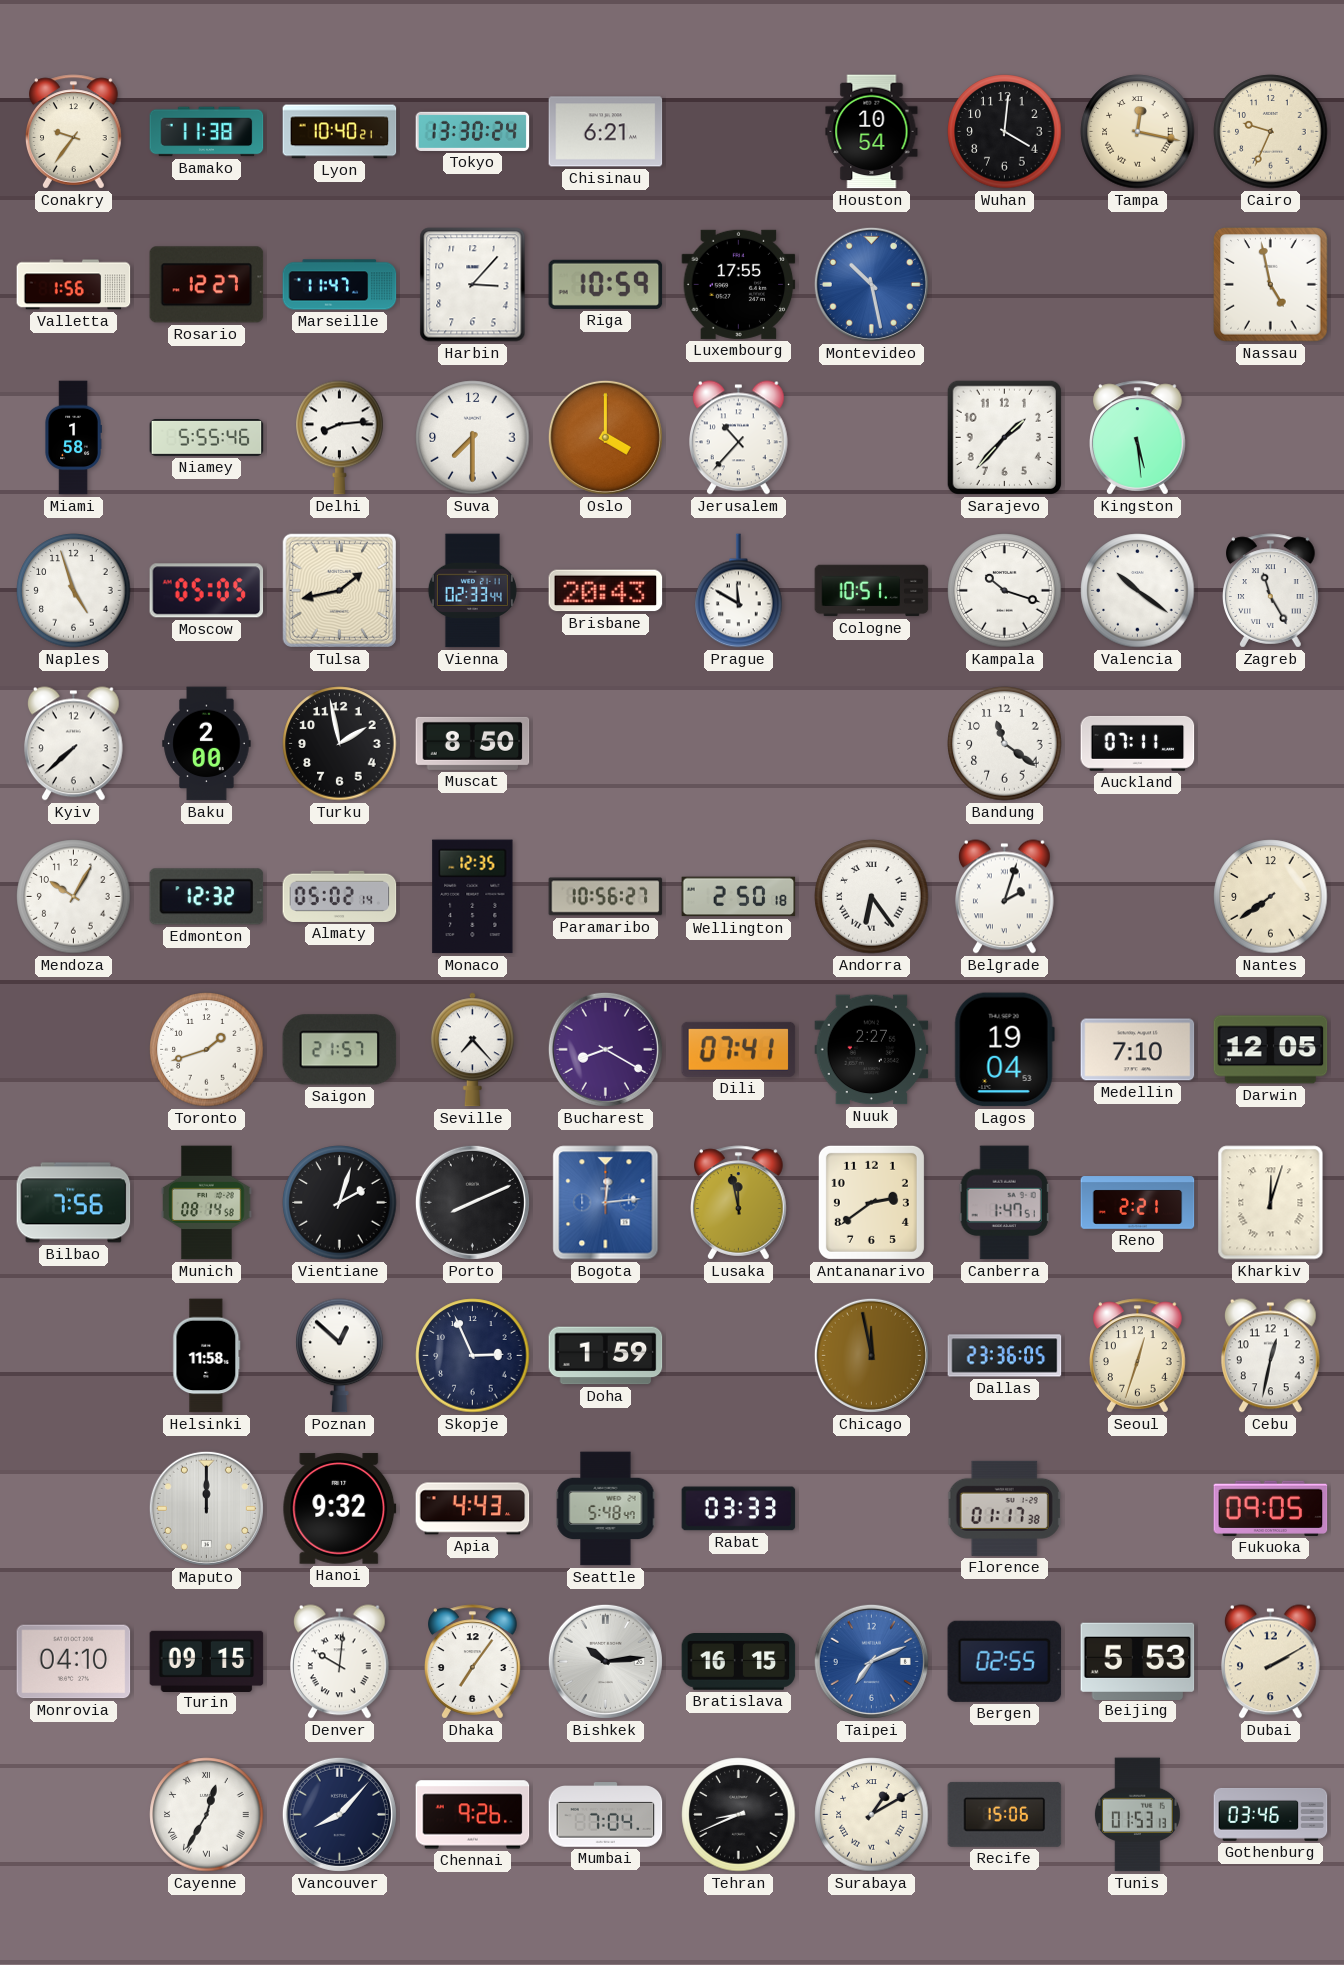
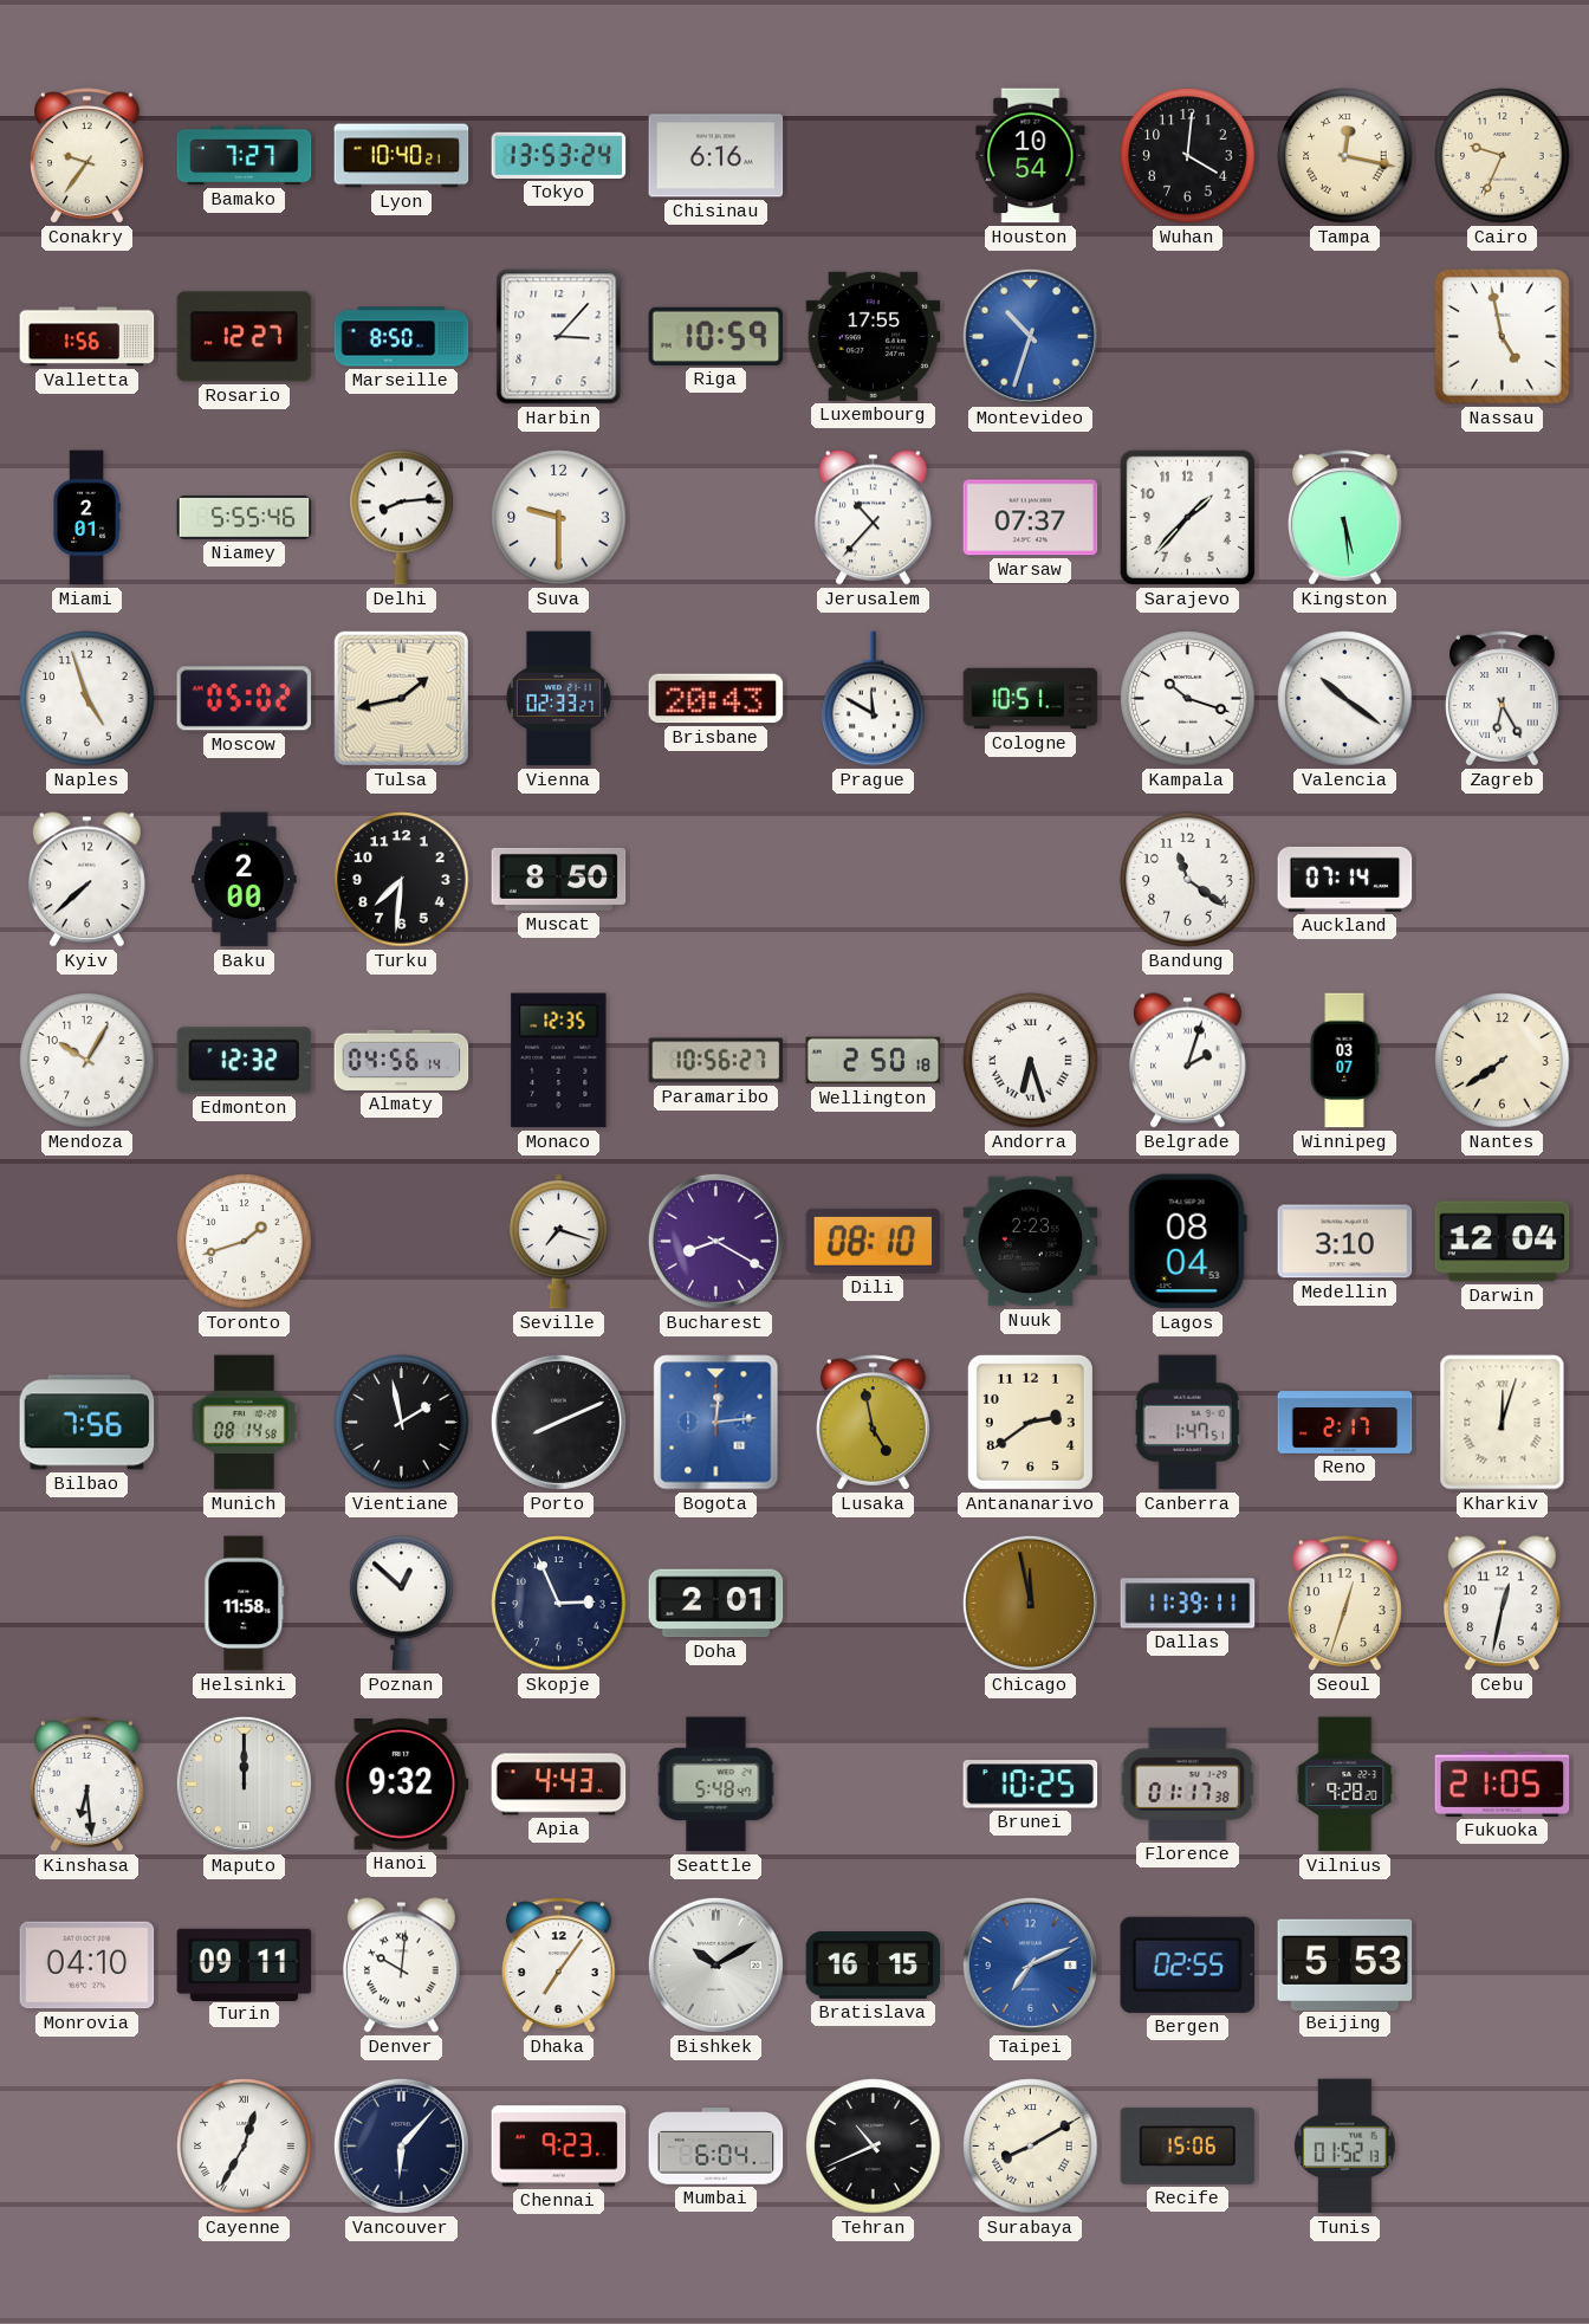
Bamako: 11:38 -> 7:27
Tokyo: 13:30 -> 13:53
Chisinau: 6:21 -> 6:16
Marseille: 11:47 -> 8:50
Montevideo: 10:28 -> 10:33
Miami: 1:58 -> 2:01
Suva: 7:30 -> 9:30
Oslo: 4:00 -> none
Warsaw: none -> 07:37
Moscow: 05:05 -> 05:02
Vienna: 02:33:44 -> 02:33:27
Zagreb: 11:25 -> 6:25
Turku: 1:58 -> 7:31
Auckland: 07:11 -> 07:14
Almaty: 05:02 -> 04:56
Andorra: 6:24 -> 6:27
Winnipeg: none -> 03:07
Saigon: 21:57 -> none
Seville: 7:23 -> 7:18
Dili: 07:41 -> 08:10
Nuuk: 2:27 -> 2:23
Lagos: 19:04 -> 08:04
Medellin: 7:10 -> 3:10
Darwin: 12:05 -> 12:04
Vientiane: 2:03 -> 1:58
Lusaka: 11:58 -> 4:58
Reno: 2:21 -> 2:17
Doha: 1:59 -> 2:01
Dallas: 23:36 -> 11:39
Kinshasa: none -> 6:29
Rabat: 03:33 -> none
Brunei: none -> 10:25
Vilnius: none -> 9:28
Fukuoka: 09:05 -> 21:05
Turin: 09:15 -> 09:11
Bishkek: 10:14 -> 10:10
Dubai: 2:10 -> none
Vancouver: 8:07 -> 6:07
Chennai: 9:26 -> 9:23
Mumbai: 7:04 -> 6:04
Tehran: 8:41 -> 10:41
Surabaya: 1:10 -> 8:10
Tunis: 01:53 -> 01:52
Gothenburg: 03:46 -> none
